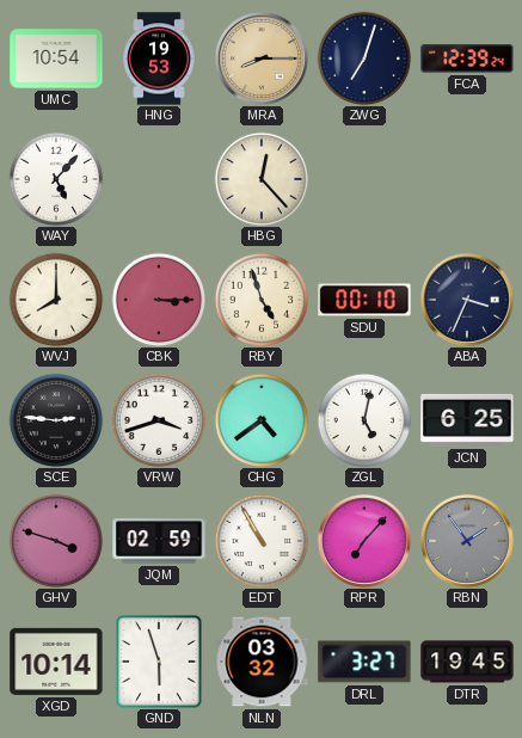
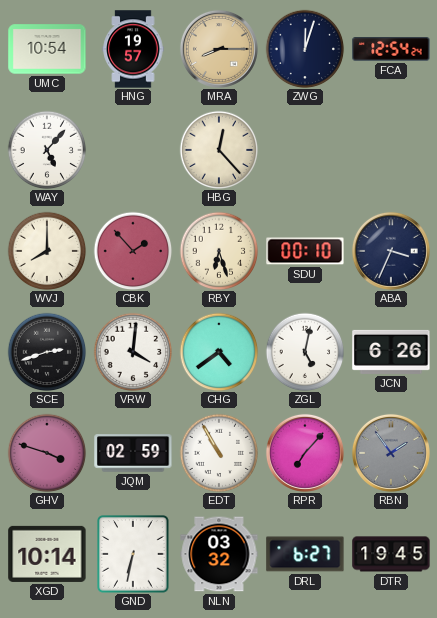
HNG: 19:53 -> 19:57
ZWG: 7:03 -> 12:03
FCA: 12:39 -> 12:54
CBK: 3:15 -> 1:53
RBY: 4:57 -> 6:27
SCE: 2:46 -> 2:42
VRW: 3:42 -> 4:01
JCN: 6:25 -> 6:26
GND: 5:57 -> 6:32
DRL: 3:27 -> 6:27
